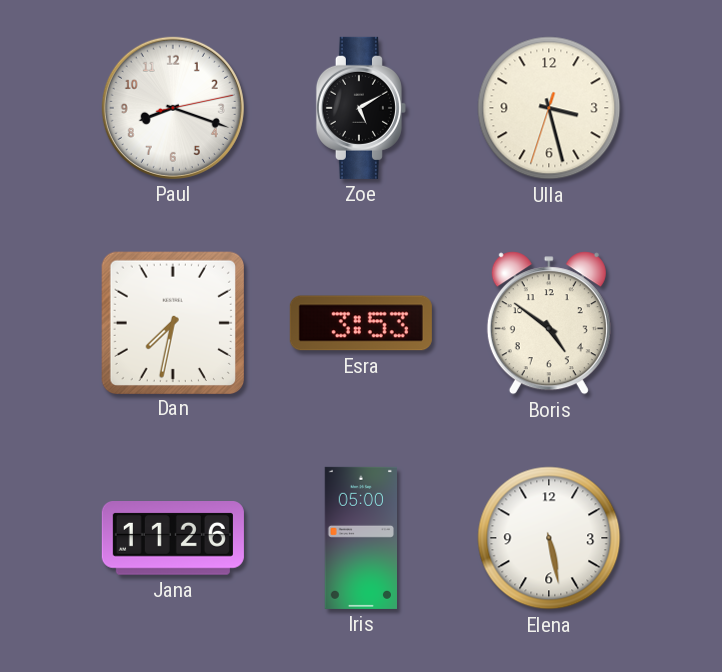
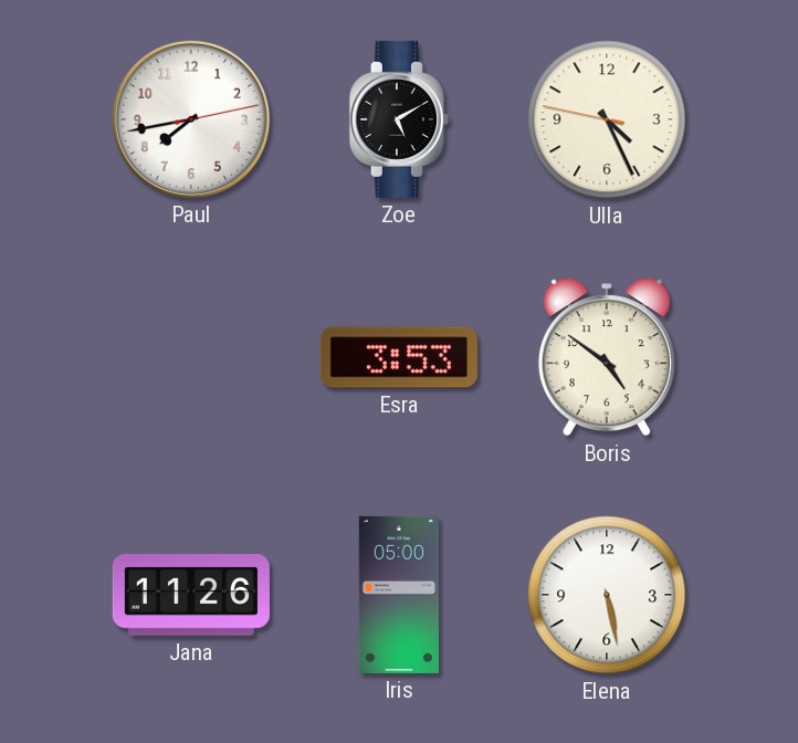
Paul: 8:18 -> 7:43
Ulla: 3:27 -> 4:25
Dan: 7:32 -> none
